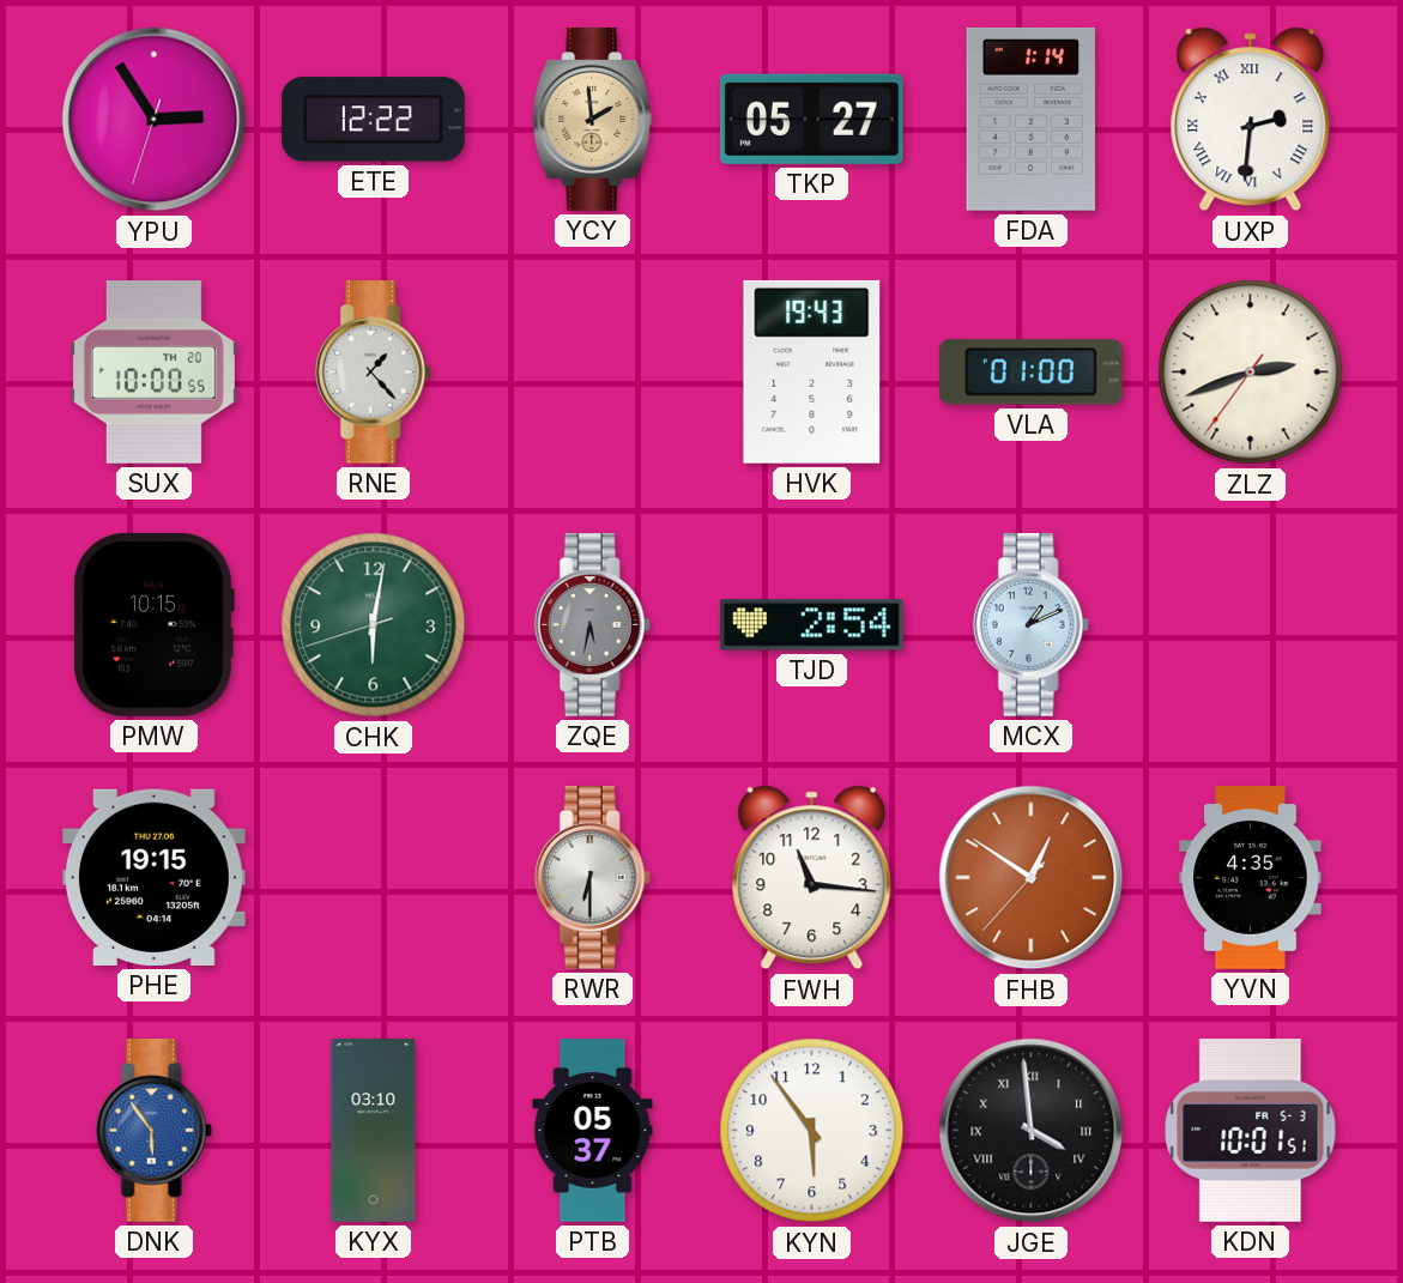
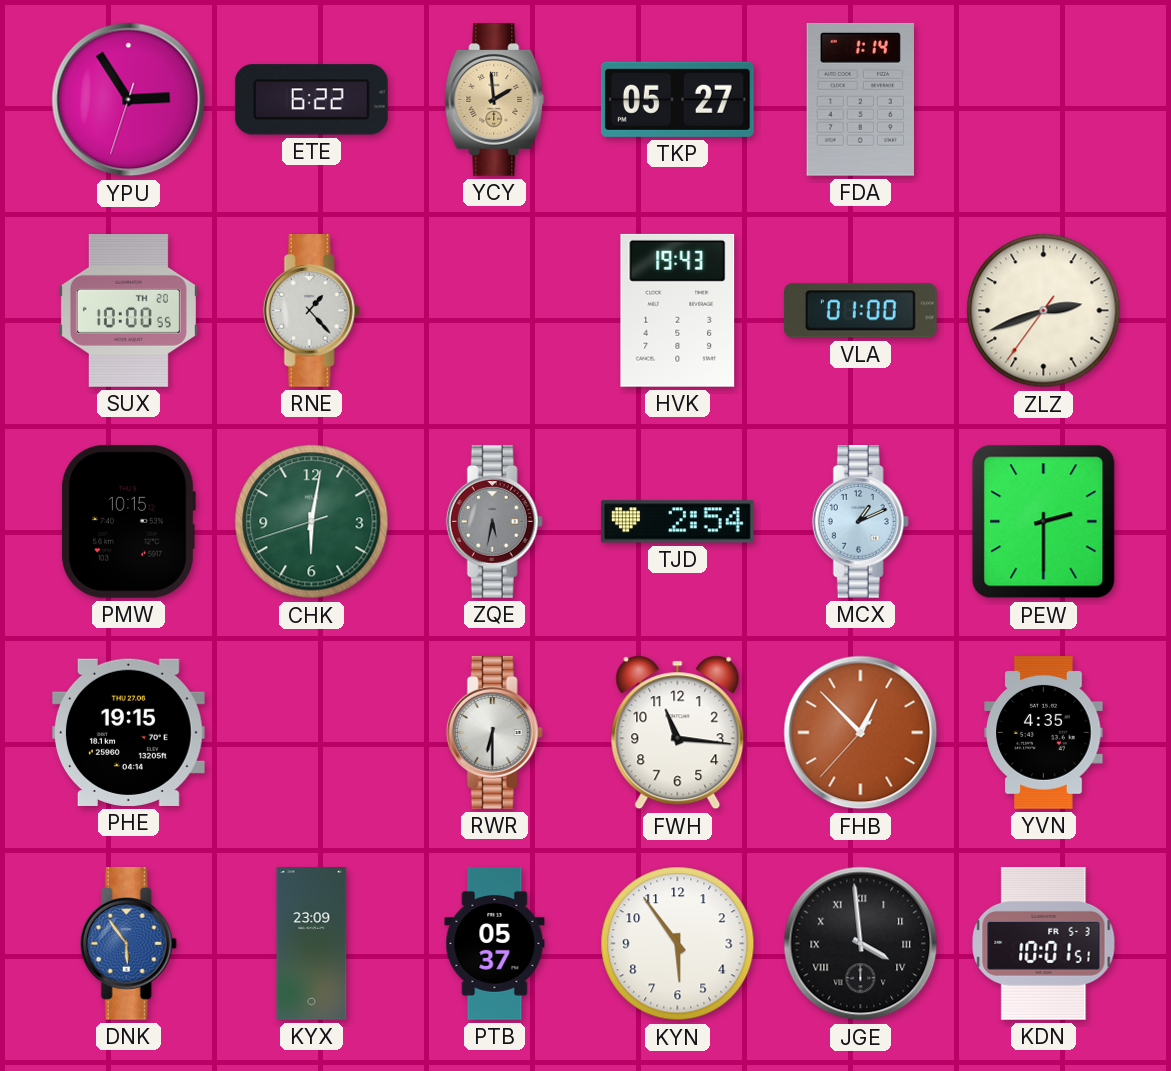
ETE: 12:22 -> 6:22
UXP: 2:31 -> none
PEW: none -> 2:30
FHB: 12:50 -> 12:52
KYX: 03:10 -> 23:09
